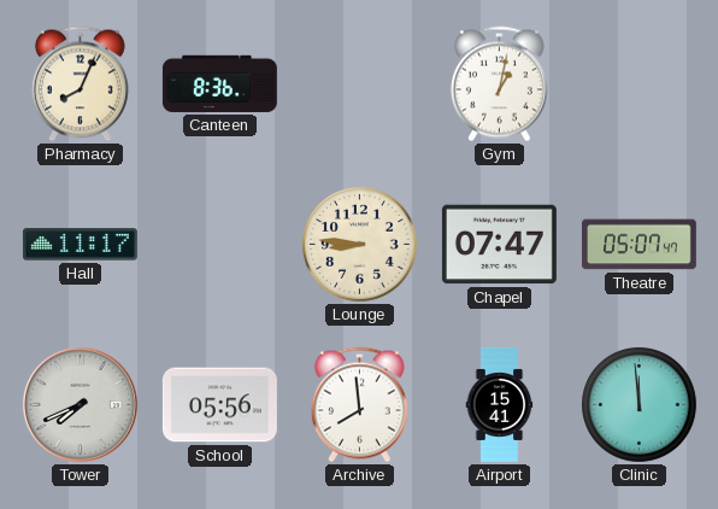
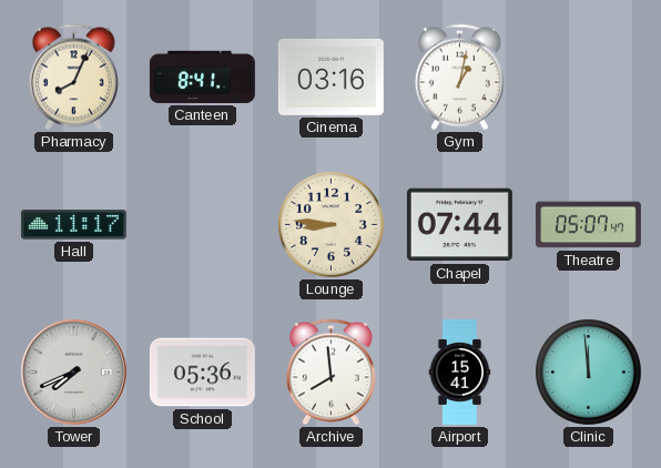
Canteen: 8:36 -> 8:41
Cinema: none -> 03:16
Chapel: 07:47 -> 07:44
School: 05:56 -> 05:36
